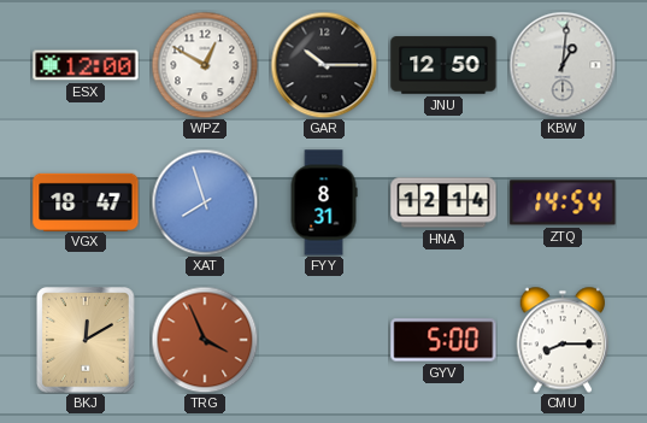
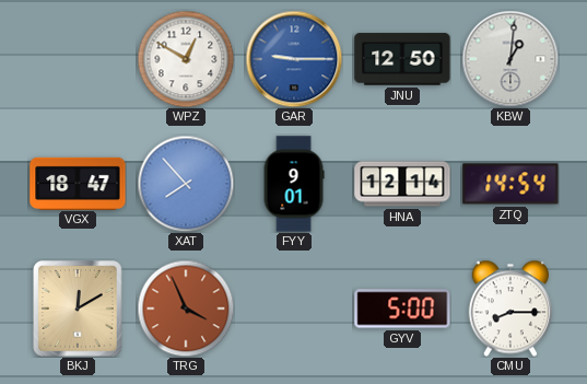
ESX: 12:00 -> none
GAR: 10:15 -> 9:15
GAR dial: black -> blue
XAT: 7:57 -> 7:53
FYY: 8:31 -> 9:01
